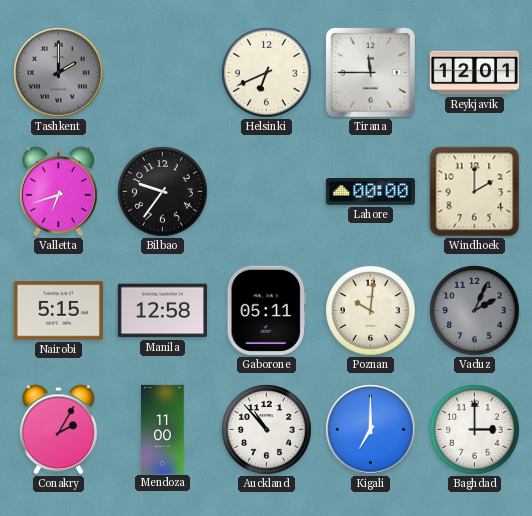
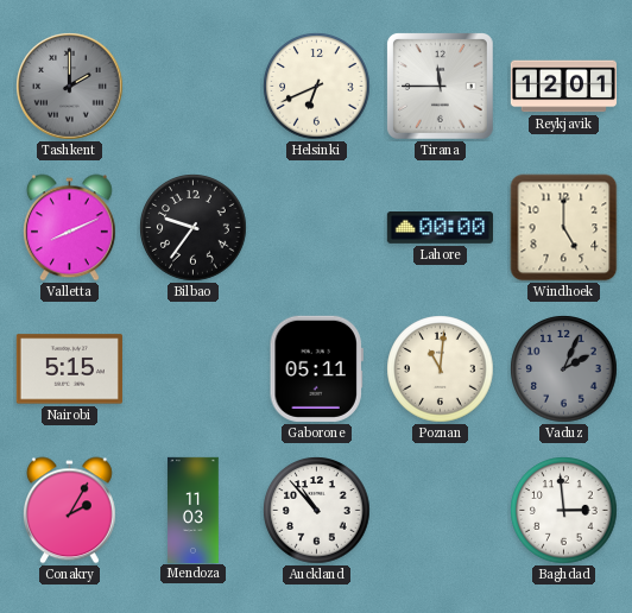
Valletta: 6:42 -> 8:11
Windhoek: 2:00 -> 5:00
Manila: 12:58 -> none
Poznan: 10:01 -> 11:01
Mendoza: 11:00 -> 11:03
Kigali: 7:00 -> none
Baghdad: 3:00 -> 2:59
